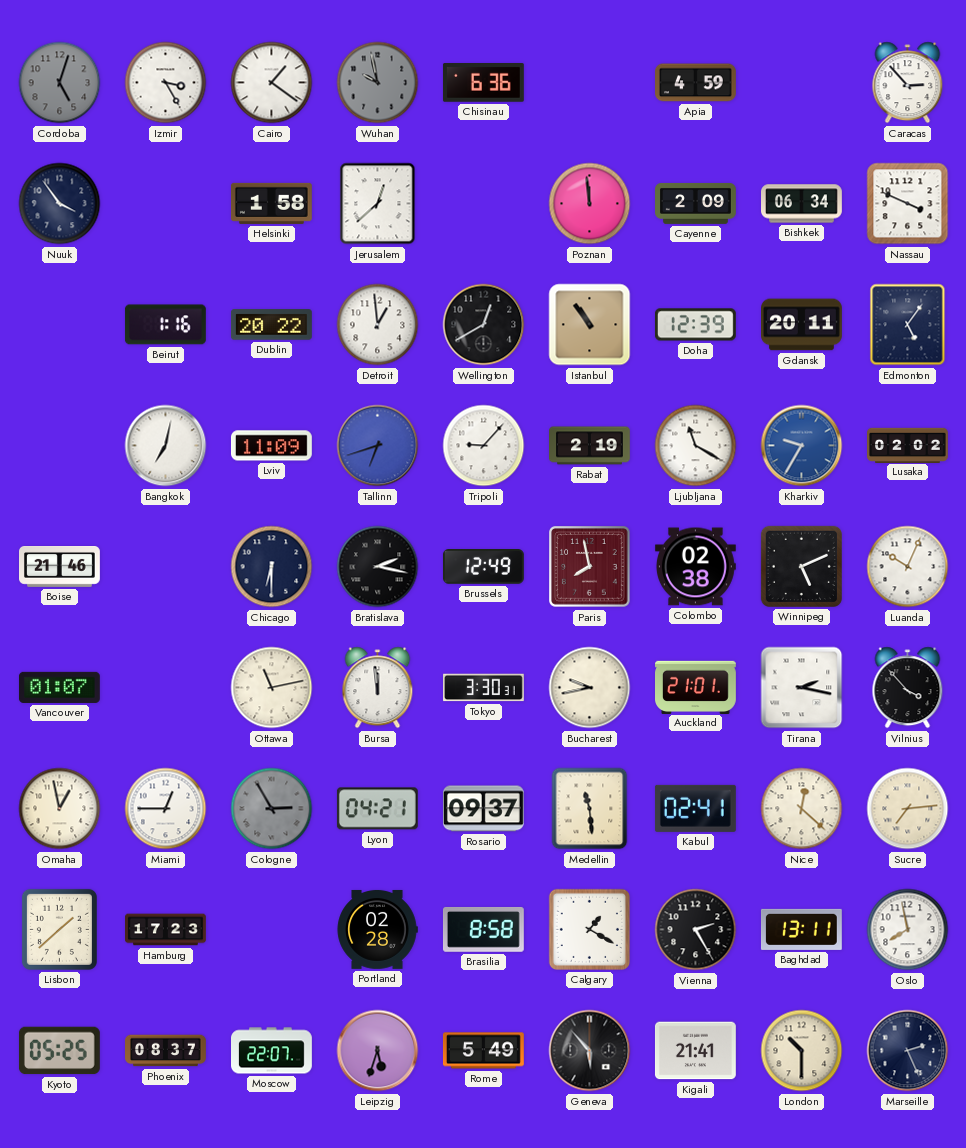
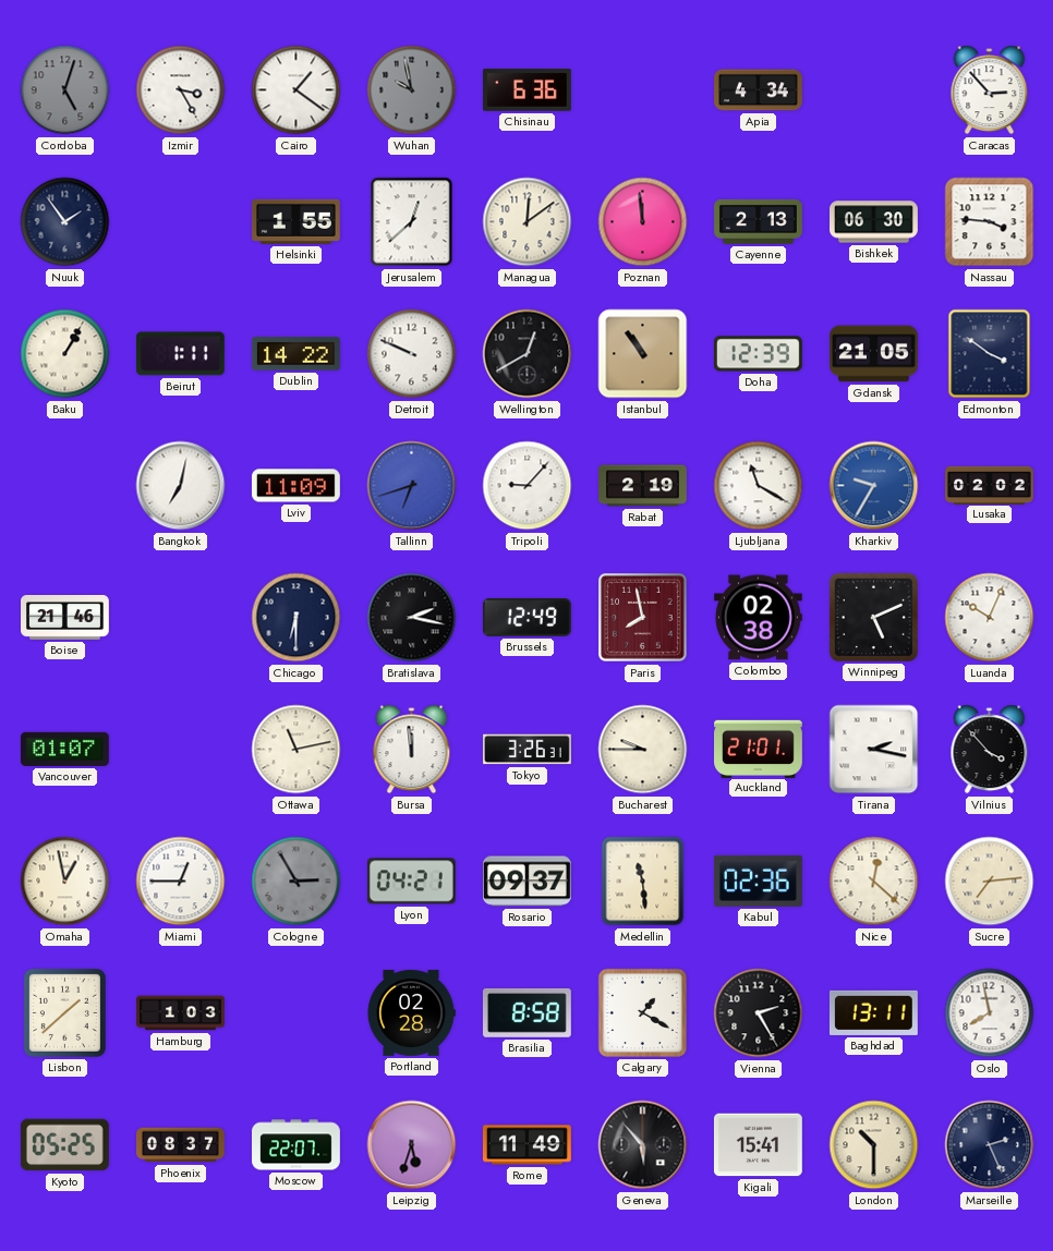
Apia: 4:59 -> 4:34
Nuuk: 3:54 -> 1:54
Helsinki: 1:58 -> 1:55
Managua: none -> 12:09
Cayenne: 2:09 -> 2:13
Bishkek: 06:34 -> 06:30
Nassau: 3:49 -> 3:46
Baku: none -> 1:05
Beirut: 1:16 -> 1:11
Dublin: 20:22 -> 14:22
Detroit: 12:59 -> 9:49
Gdansk: 20:11 -> 21:05
Edmonton: 5:06 -> 3:51
Tokyo: 3:30 -> 3:26
Bucharest: 9:43 -> 9:45
Kabul: 02:41 -> 02:36
Hamburg: 17:23 -> 1:03
Rome: 5:49 -> 11:49
Kigali: 21:41 -> 15:41
